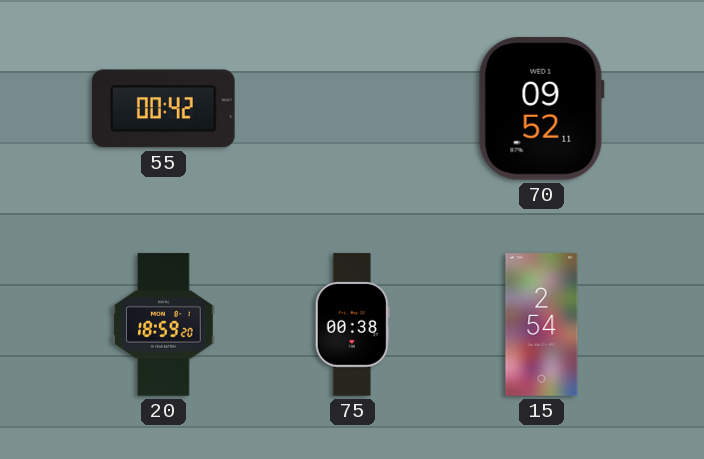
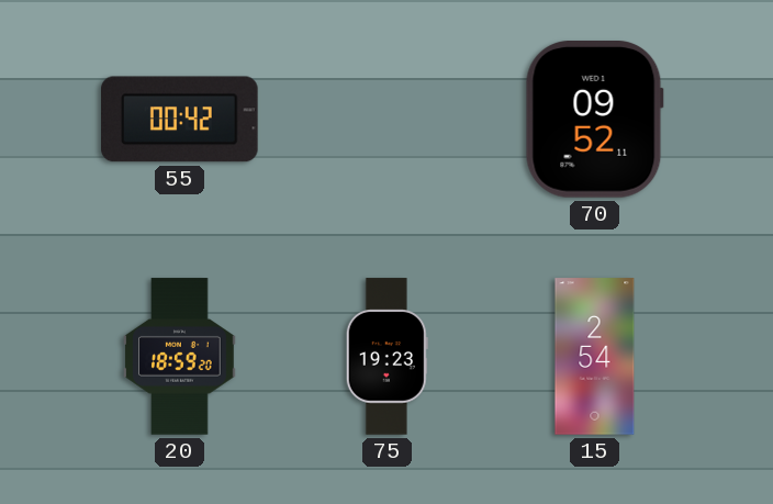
75: 00:38 -> 19:23
